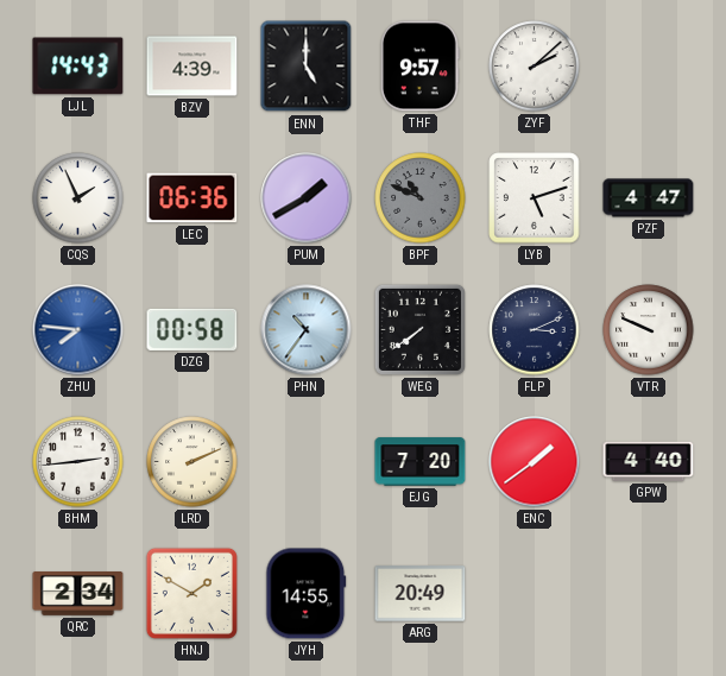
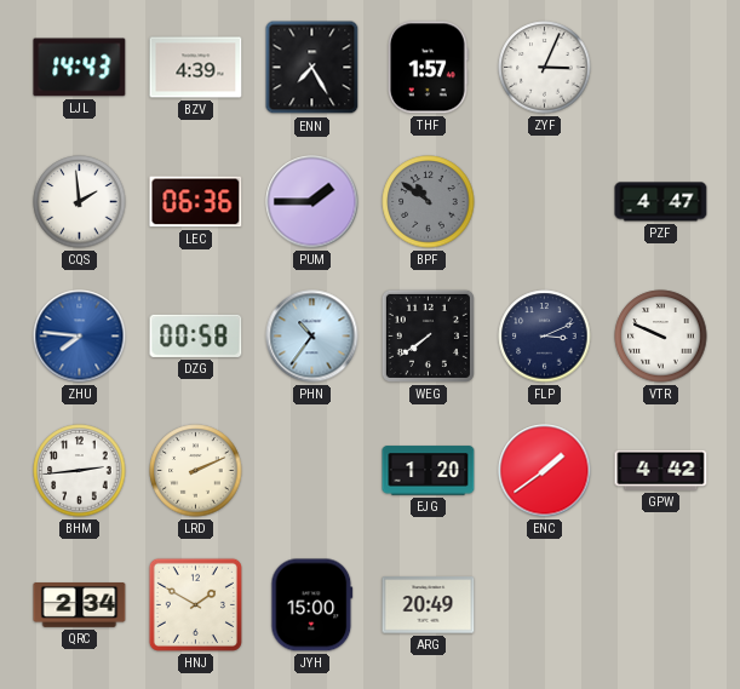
ENN: 5:00 -> 7:25
THF: 9:57 -> 1:57
ZYF: 2:08 -> 3:04
CQS: 1:56 -> 1:59
PUM: 1:40 -> 1:45
BPF: 10:49 -> 10:51
LYB: 5:12 -> none
EJG: 7:20 -> 1:20
GPW: 4:40 -> 4:42
JYH: 14:55 -> 15:00
